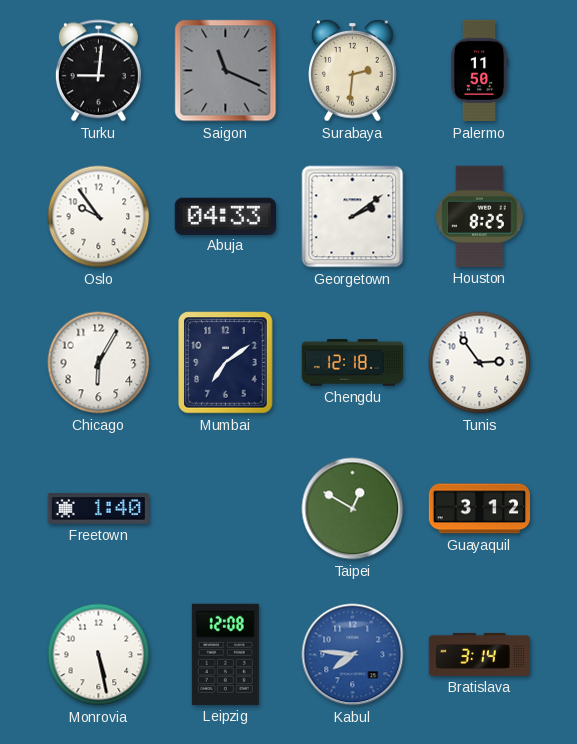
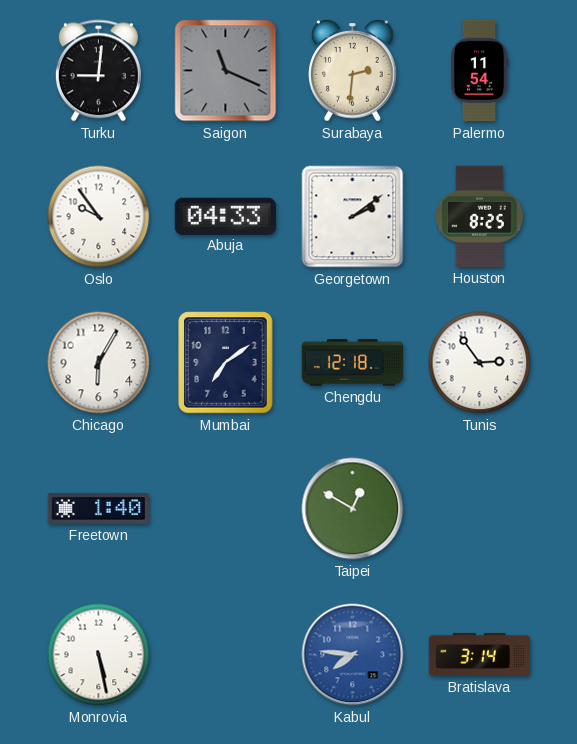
Palermo: 11:50 -> 11:54
Guayaquil: 3:12 -> none
Leipzig: 12:08 -> none
